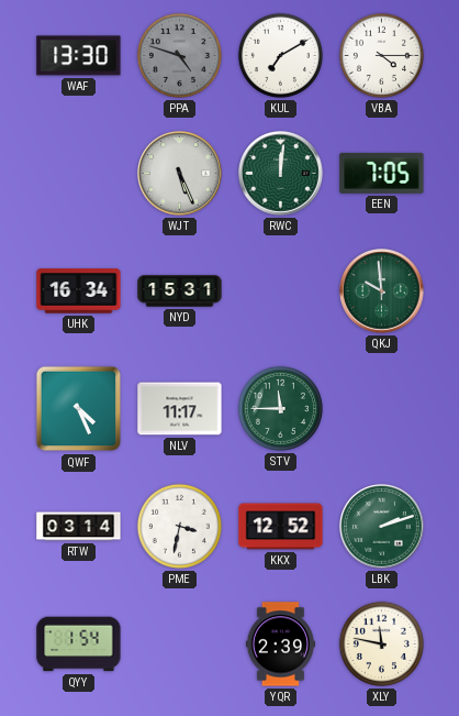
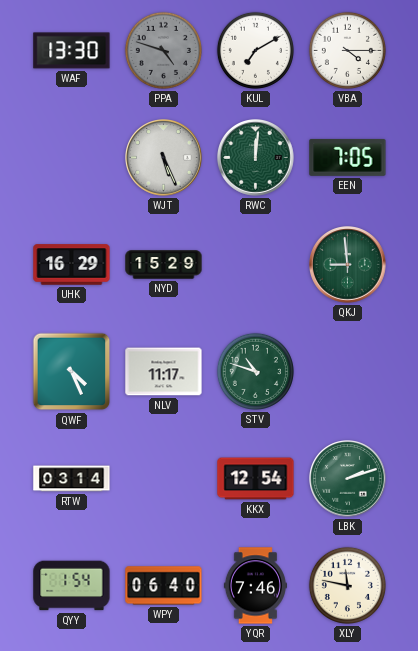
UHK: 16:34 -> 16:29
NYD: 15:31 -> 15:29
QKJ: 9:59 -> 8:59
STV: 11:45 -> 10:48
PME: 3:32 -> none
KKX: 12:52 -> 12:54
WPY: none -> 06:40
YQR: 2:39 -> 7:46
